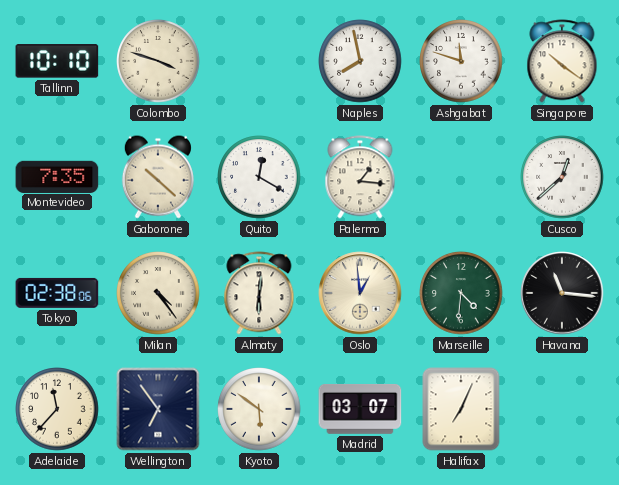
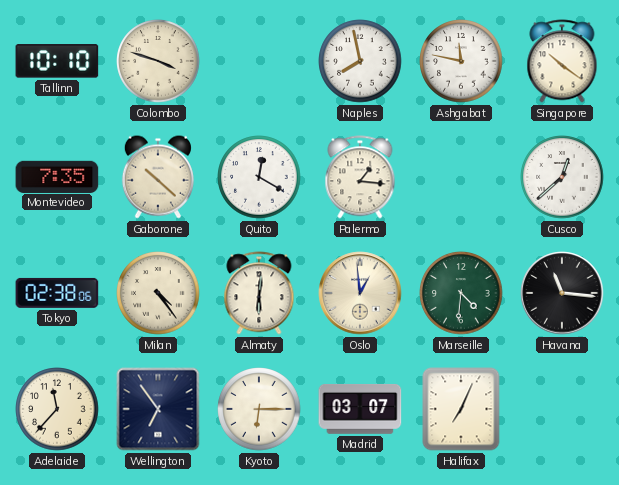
Ashgabat: 11:48 -> 11:47
Kyoto: 5:51 -> 6:15
